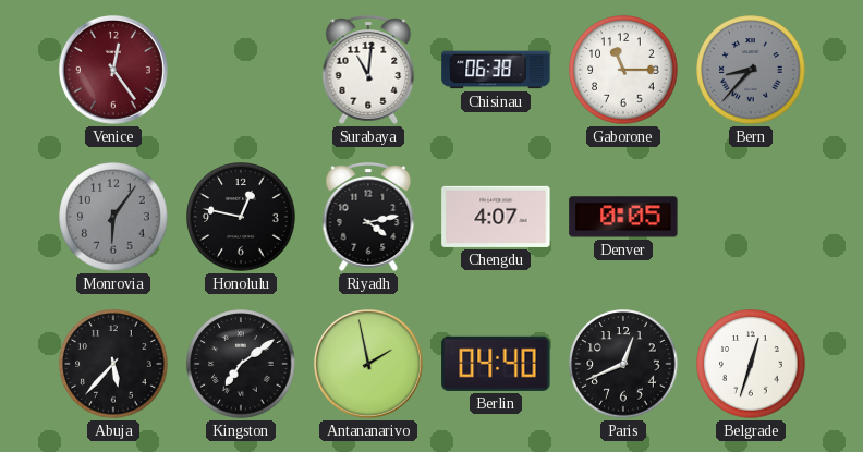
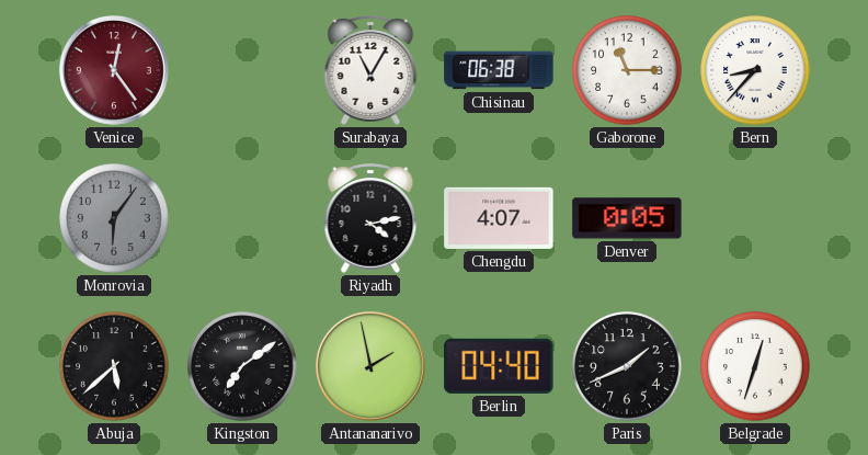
Surabaya: 11:01 -> 11:05
Bern dial: grey -> white
Honolulu: 12:47 -> none
Abuja: 5:37 -> 5:38
Paris: 12:41 -> 1:41
